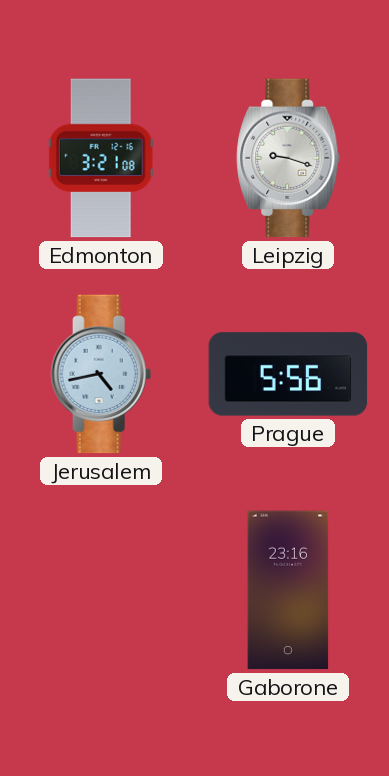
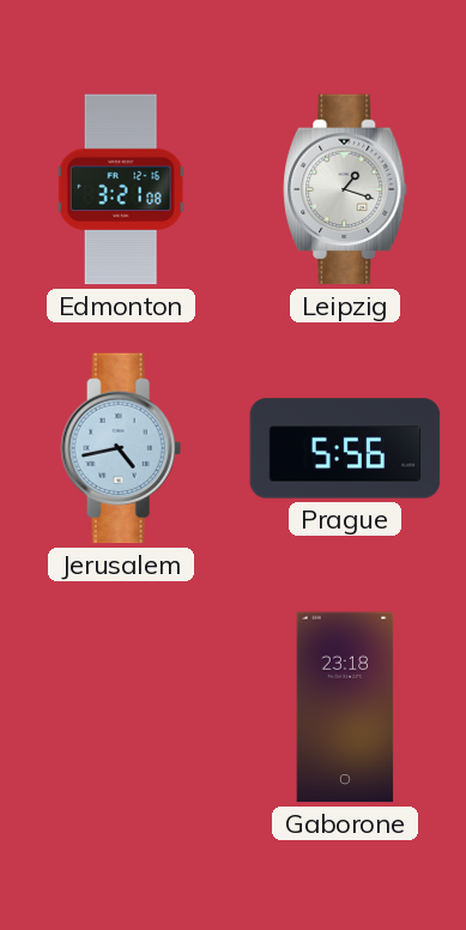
Leipzig: 9:18 -> 1:18
Gaborone: 23:16 -> 23:18
